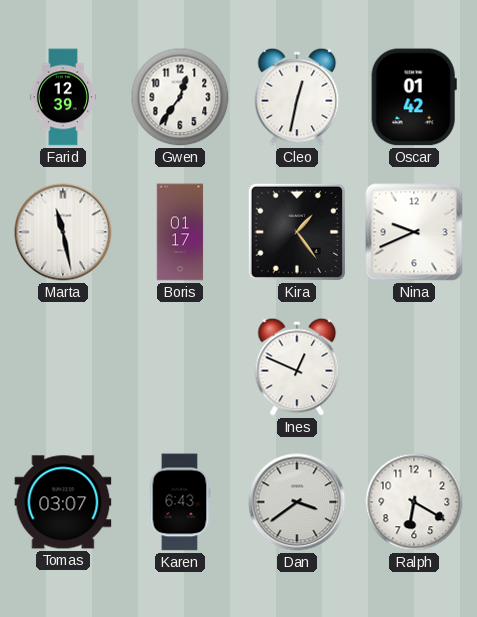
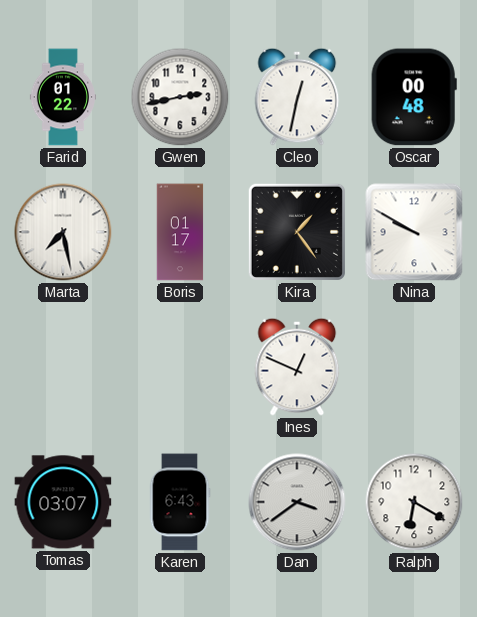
Farid: 12:39 -> 01:22
Gwen: 12:36 -> 2:43
Oscar: 01:42 -> 00:48
Marta: 11:28 -> 7:28
Nina: 9:41 -> 9:50
